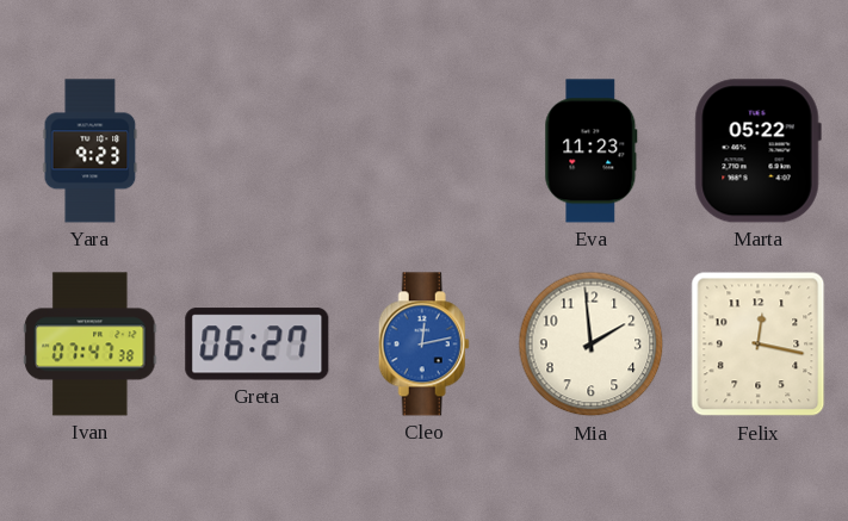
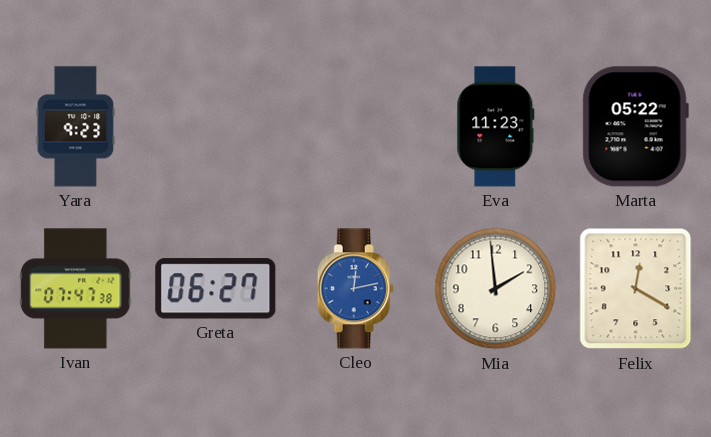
Felix: 12:17 -> 12:20
